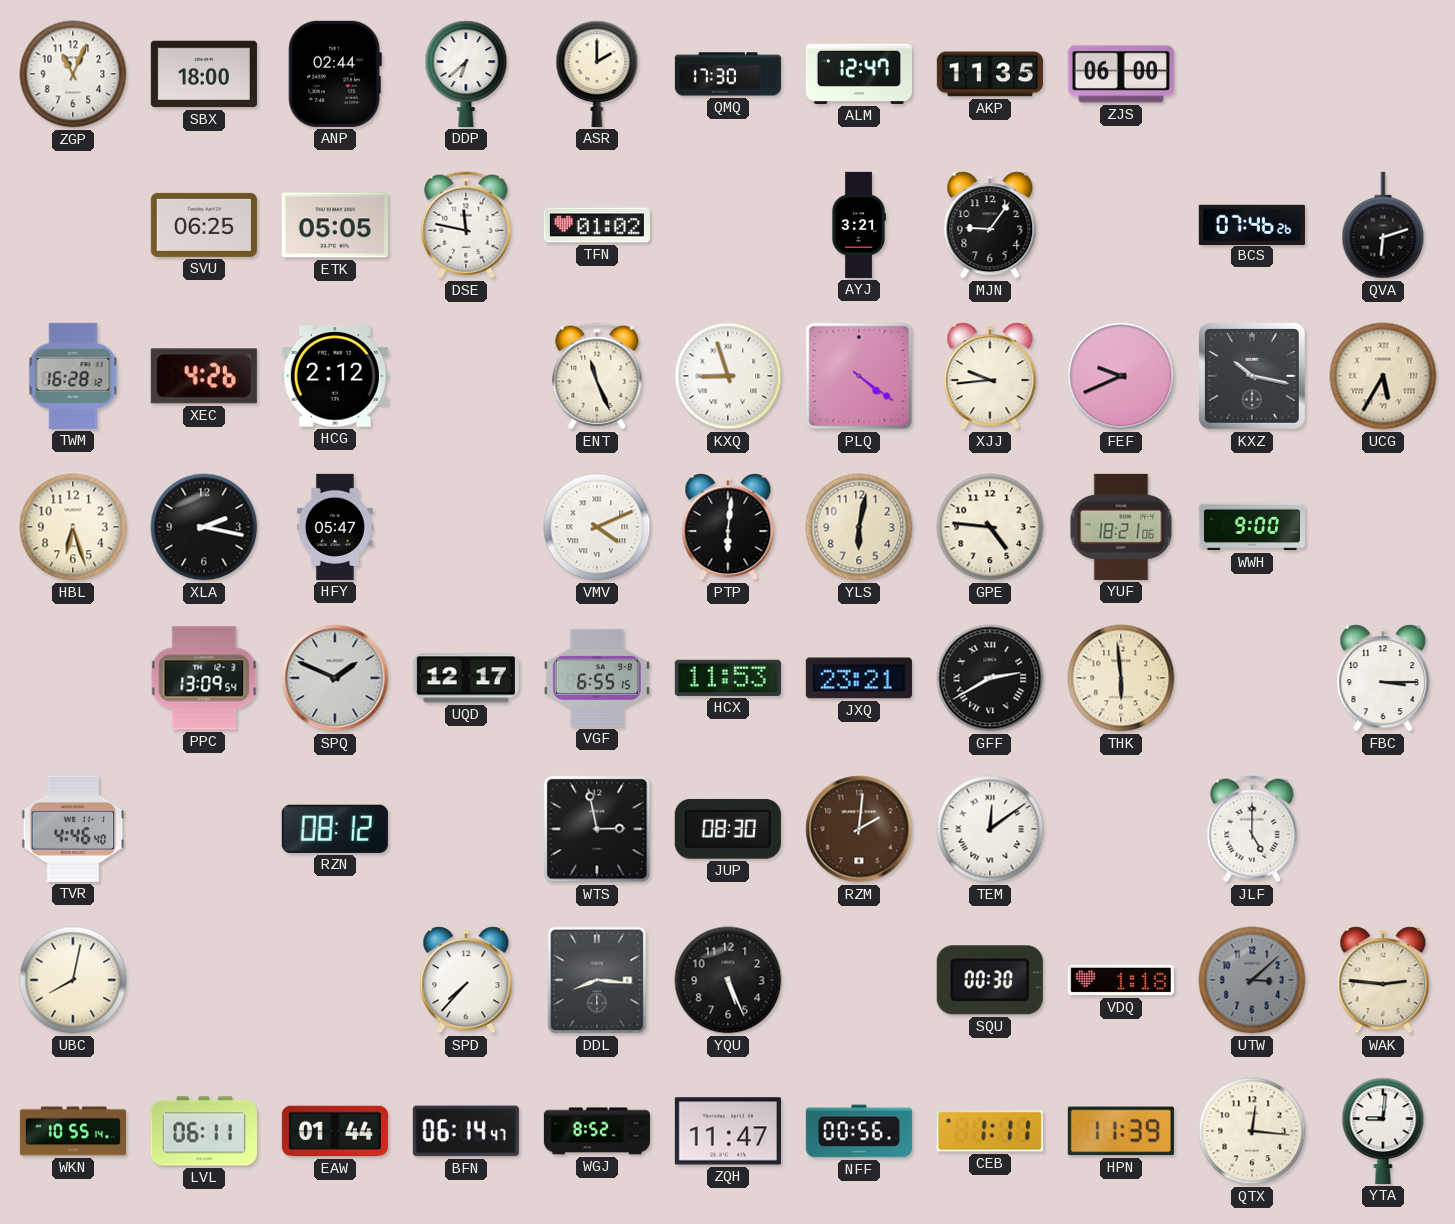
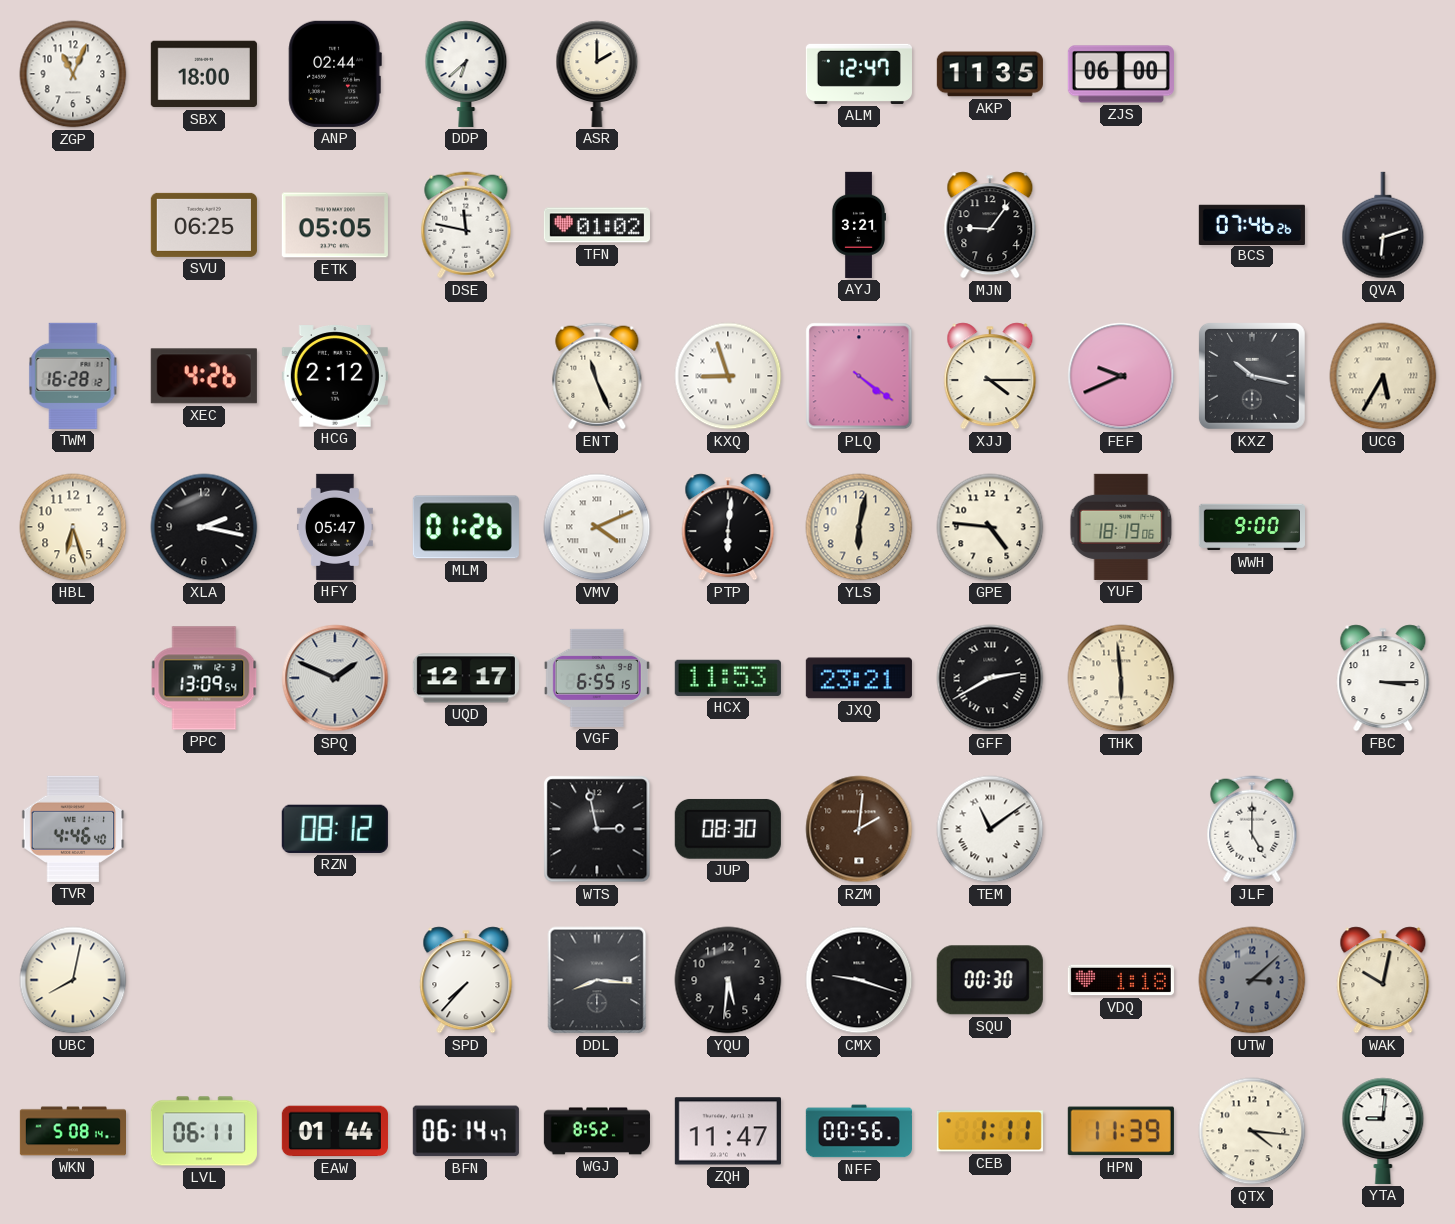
QMQ: 17:30 -> none
XJJ: 9:44 -> 4:15
MLM: none -> 01:26
YUF: 18:21 -> 18:19
TEM: 12:09 -> 11:09
YQU: 5:26 -> 5:31
CMX: none -> 9:18
WAK: 2:46 -> 10:02
WKN: 10:55 -> 5:08
QTX: 12:16 -> 4:16
